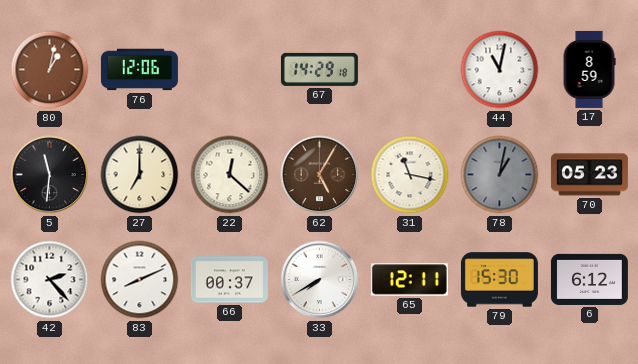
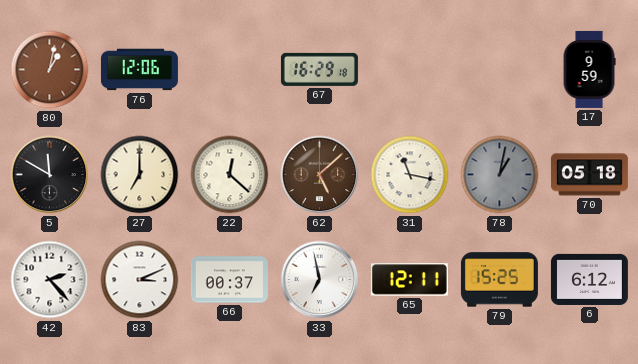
67: 14:29 -> 16:29
44: 11:02 -> none
17: 8:59 -> 9:59
5: 11:31 -> 11:50
62: 5:05 -> 5:08
70: 05:23 -> 05:18
83: 8:11 -> 3:11
33: 7:40 -> 6:58
79: 15:30 -> 15:25
